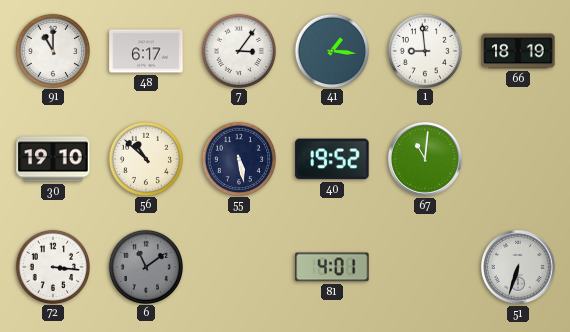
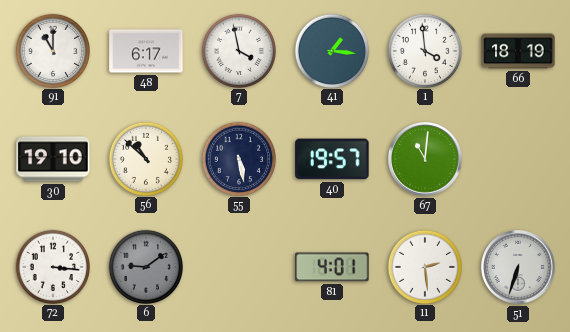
7: 3:06 -> 3:58
1: 8:59 -> 3:59
40: 19:52 -> 19:57
6: 11:09 -> 9:09
11: none -> 2:29
